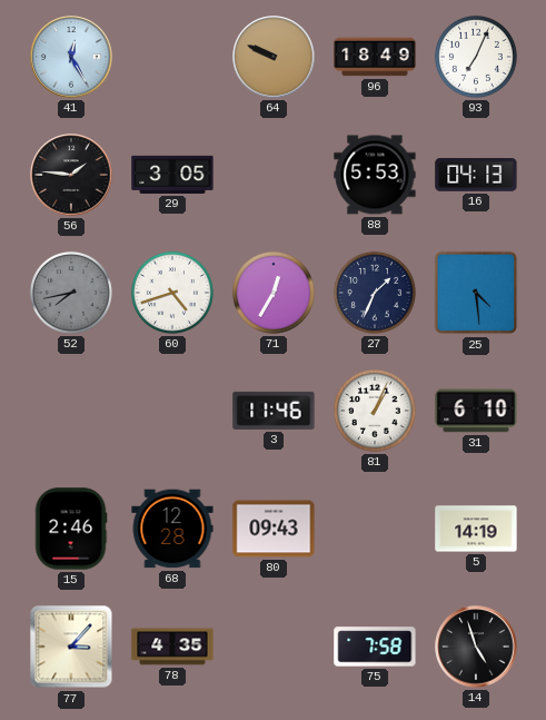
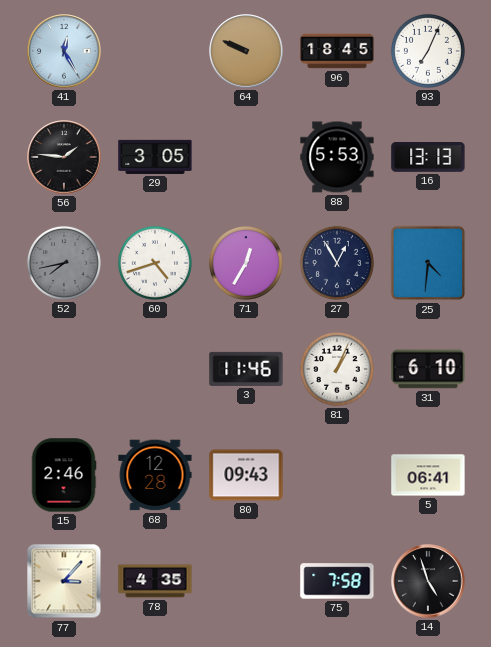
96: 18:49 -> 18:45
16: 04:13 -> 13:13
27: 1:34 -> 12:55
25: 4:29 -> 4:31
5: 14:19 -> 06:41
